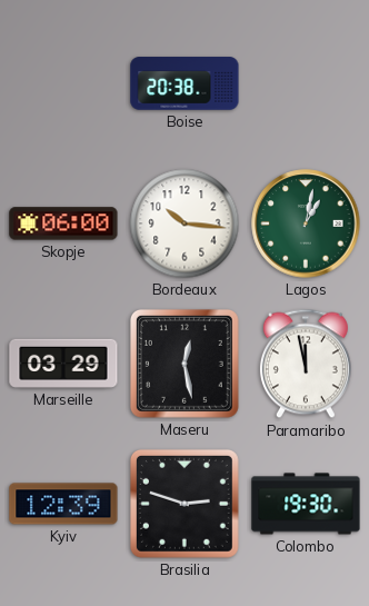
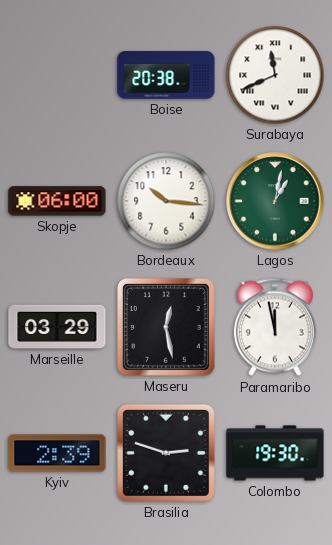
Surabaya: none -> 11:41
Kyiv: 12:39 -> 2:39
